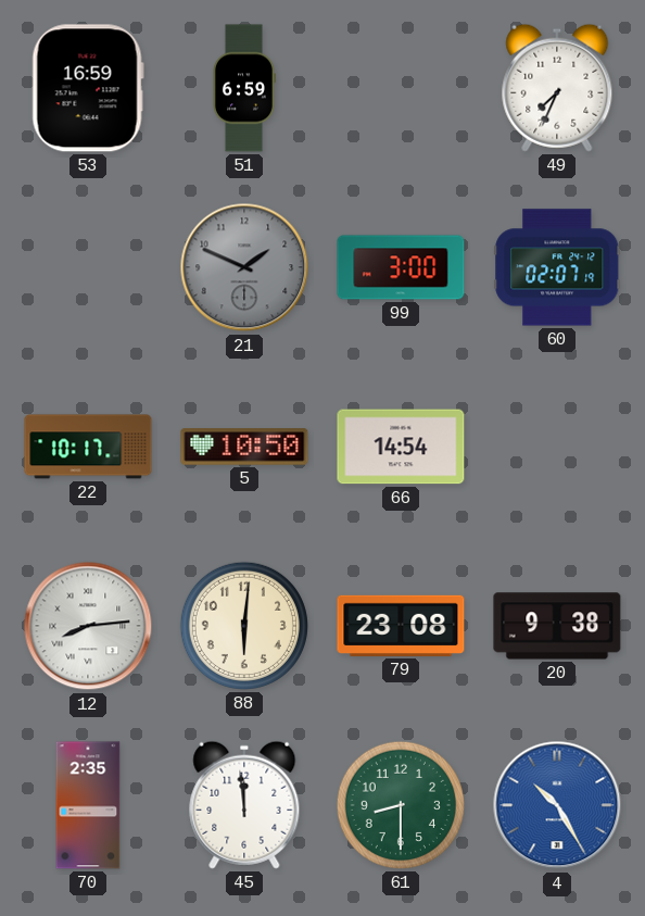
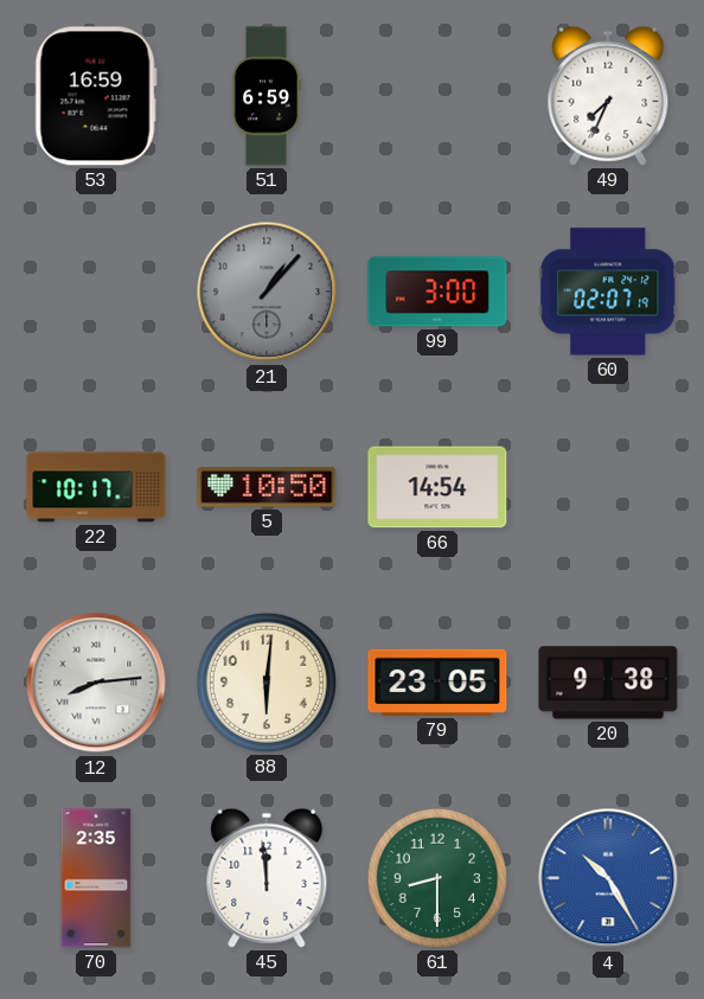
21: 1:49 -> 1:07
79: 23:08 -> 23:05
